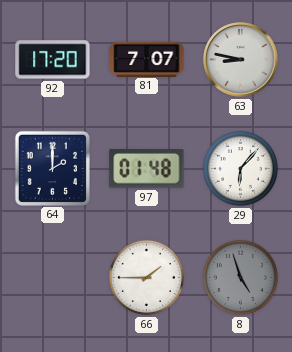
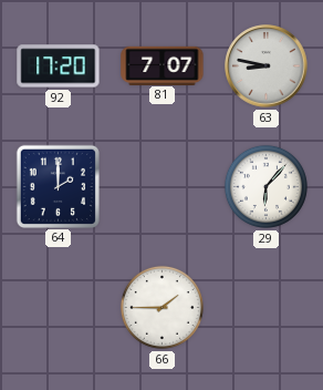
97: 01:48 -> none
8: 4:57 -> none
